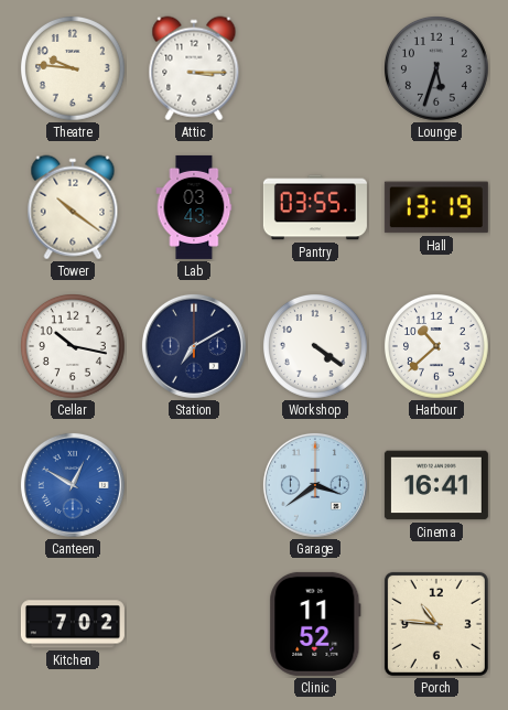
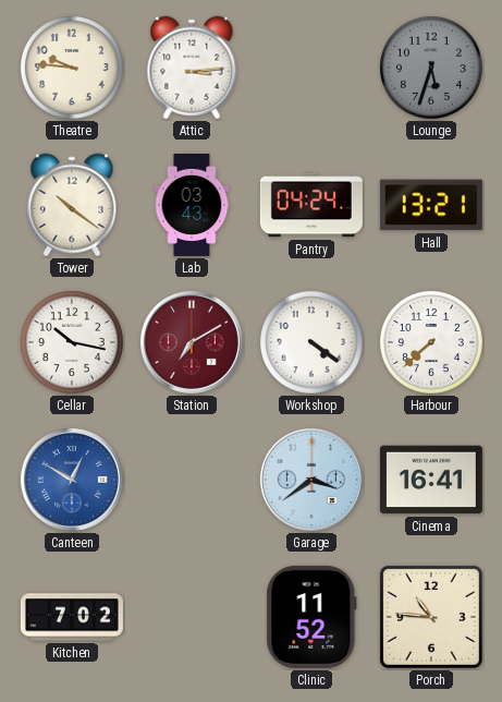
Attic: 3:15 -> 3:14
Pantry: 03:55 -> 04:24
Hall: 13:19 -> 13:21
Station dial: navy -> burgundy
Harbour: 10:38 -> 7:38
